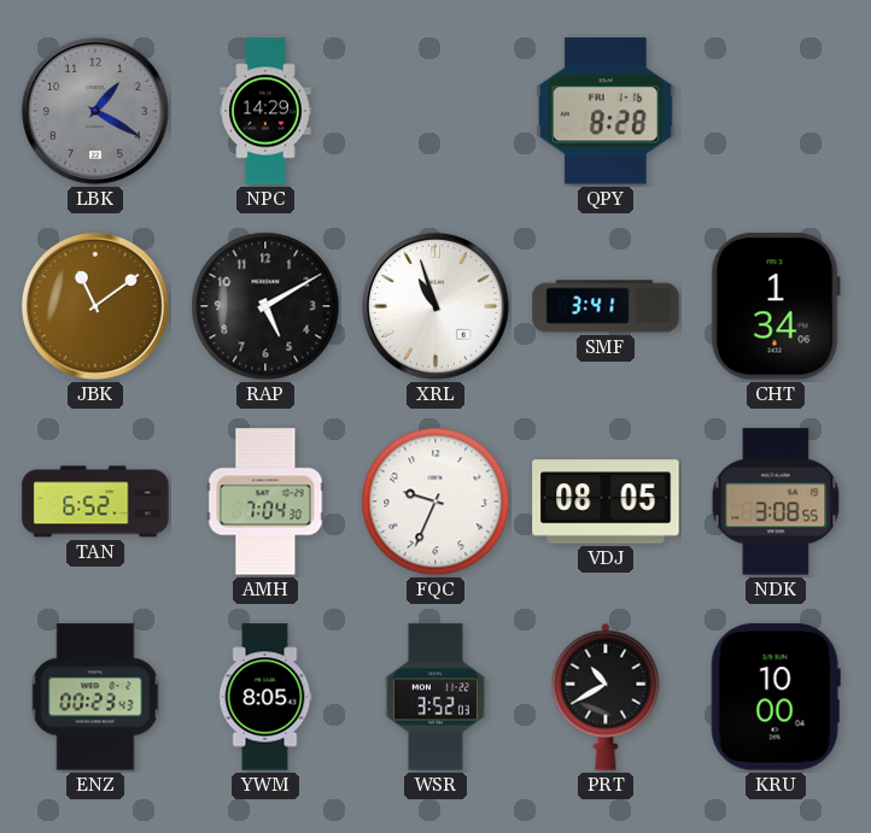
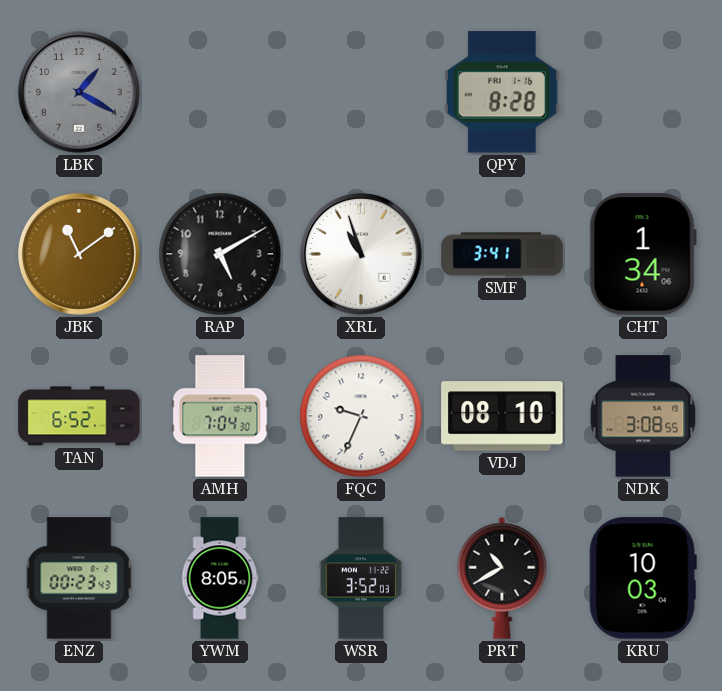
NPC: 14:29 -> none
VDJ: 08:05 -> 08:10
KRU: 10:00 -> 10:03
